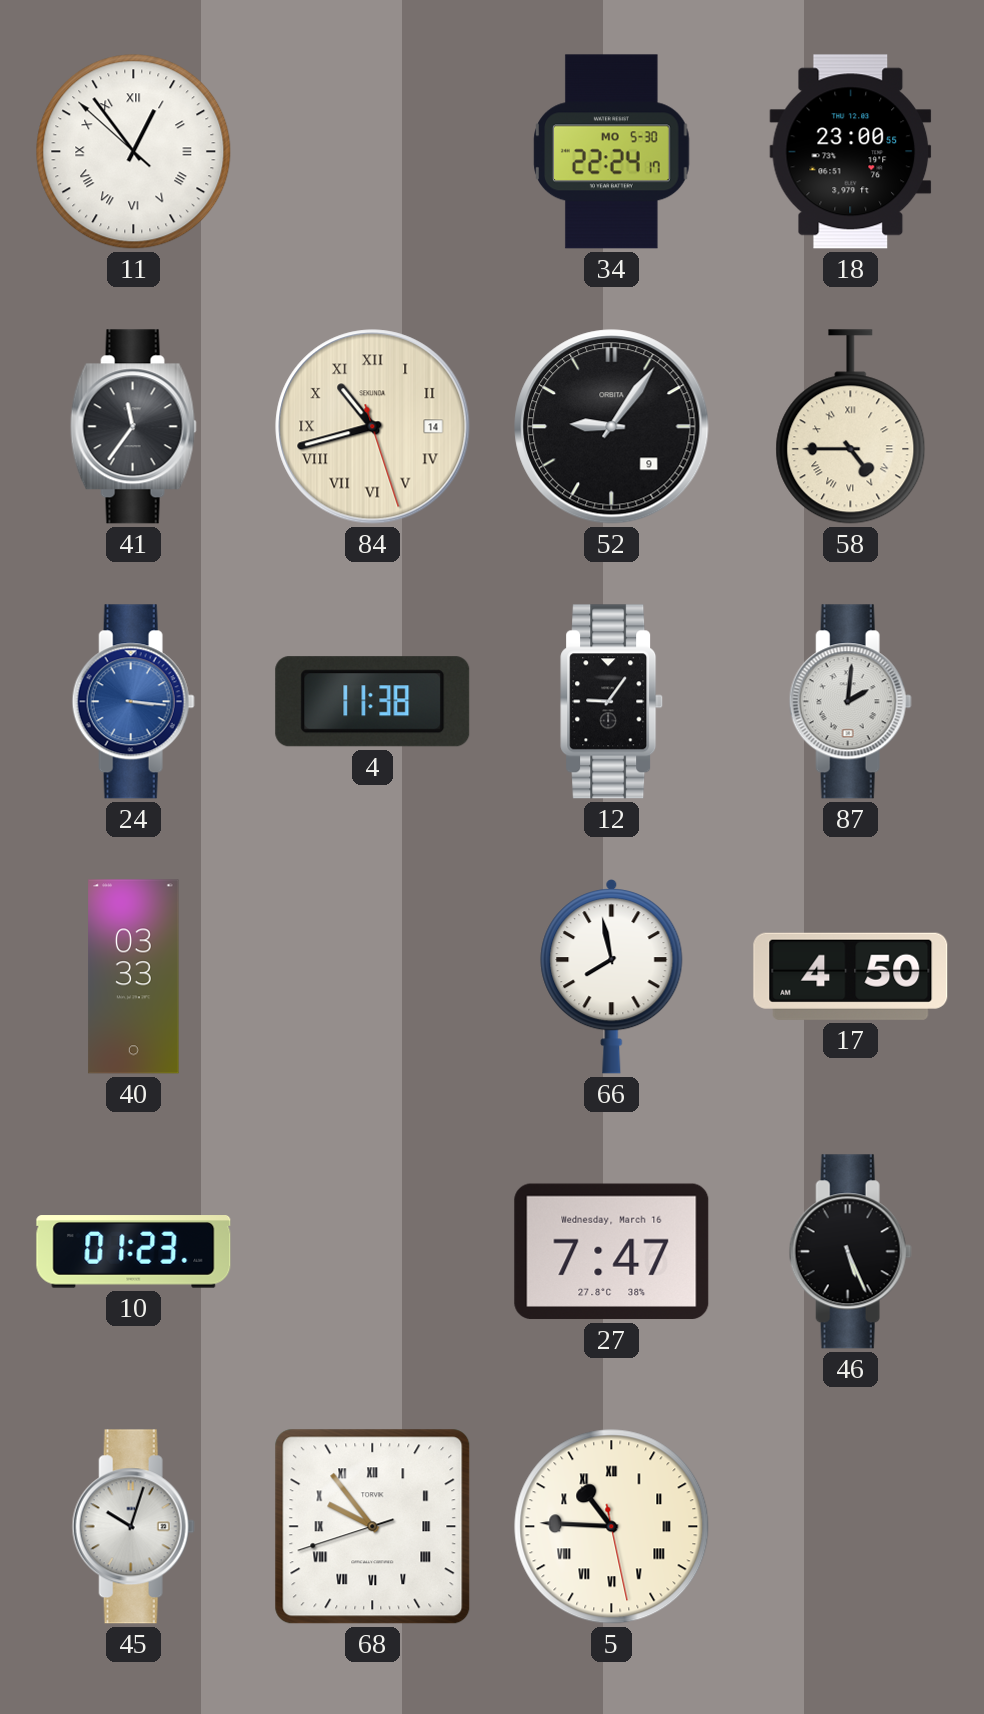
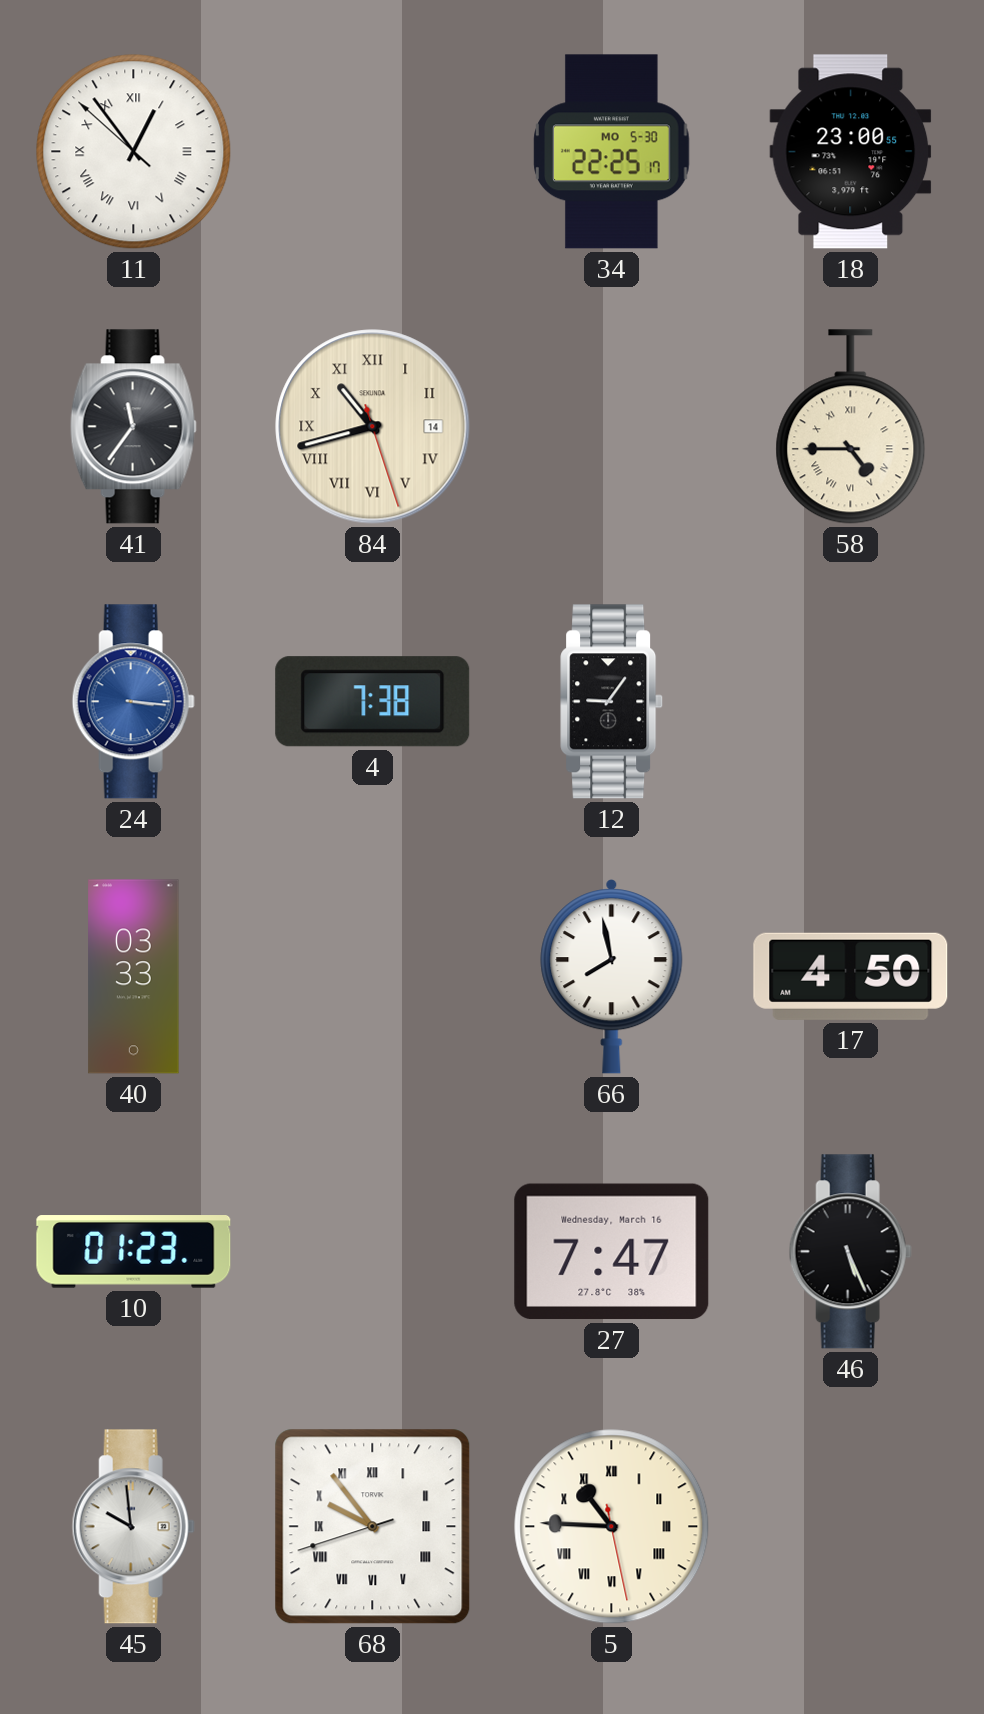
34: 22:24 -> 22:25
52: 9:06 -> none
4: 11:38 -> 7:38
87: 2:01 -> none
45: 10:03 -> 9:59
